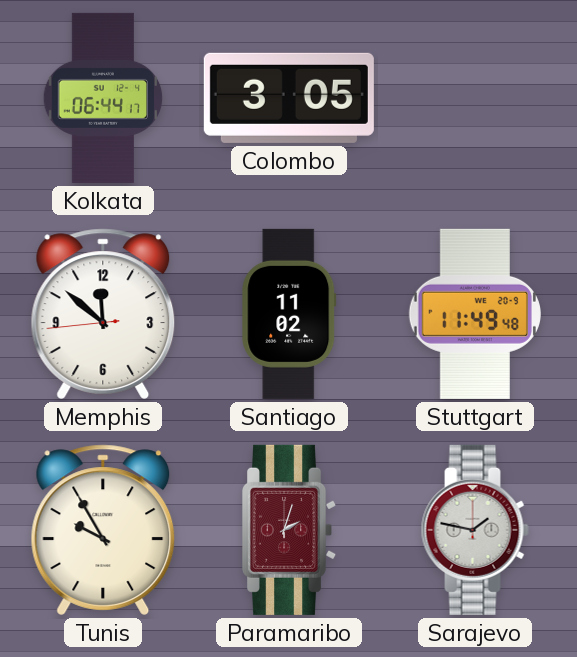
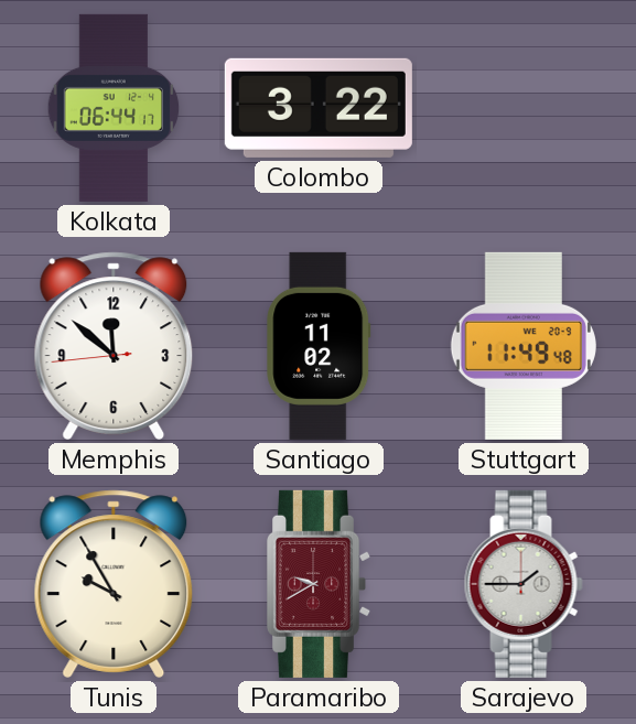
Colombo: 3:05 -> 3:22
Paramaribo: 2:03 -> 9:40
Sarajevo: 1:47 -> 1:45
